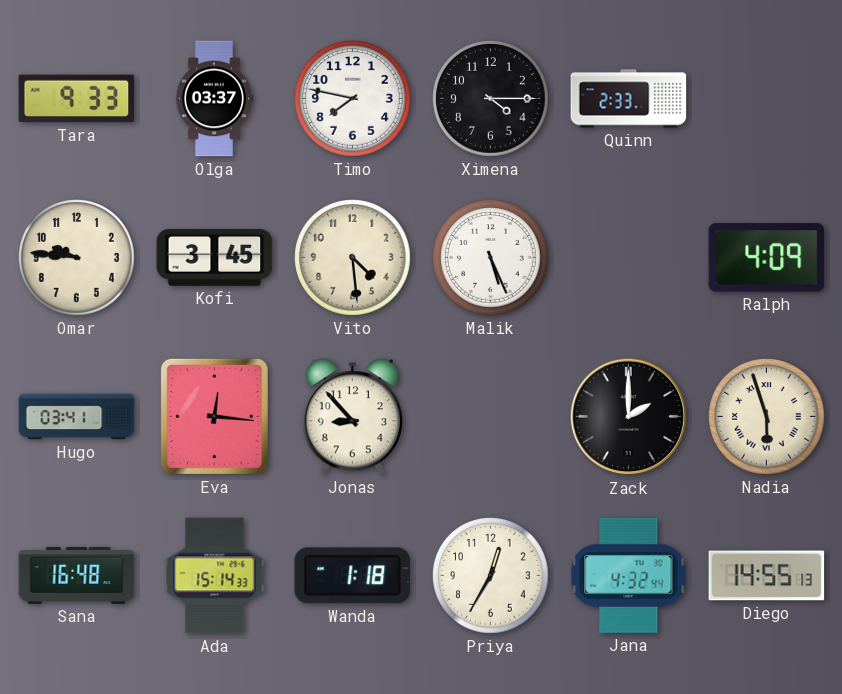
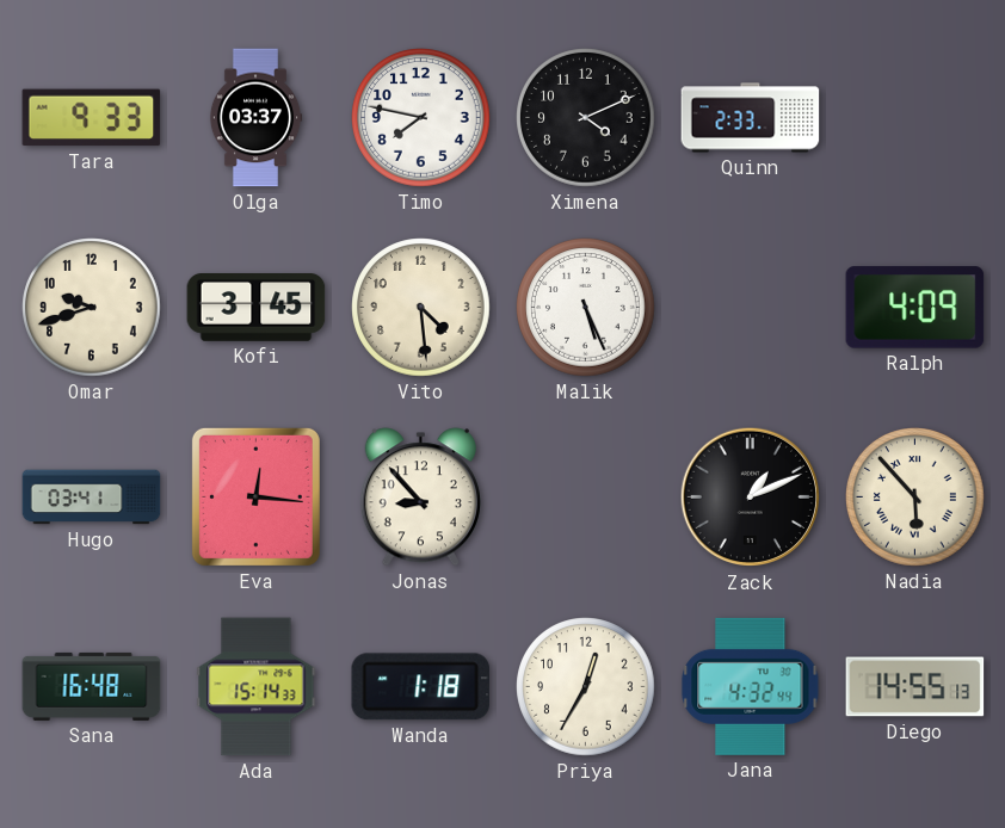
Ximena: 4:15 -> 4:11
Omar: 9:46 -> 9:42
Zack: 2:00 -> 1:11
Nadia: 5:57 -> 5:53
